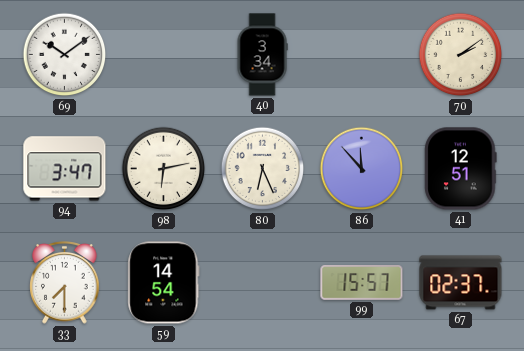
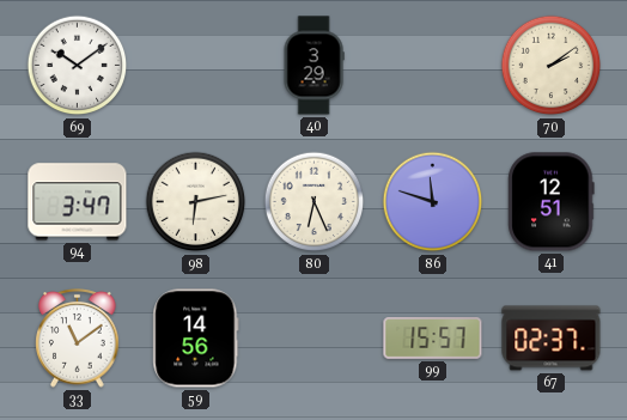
40: 3:34 -> 3:29
86: 11:53 -> 11:48
33: 7:30 -> 11:09
59: 14:54 -> 14:56
